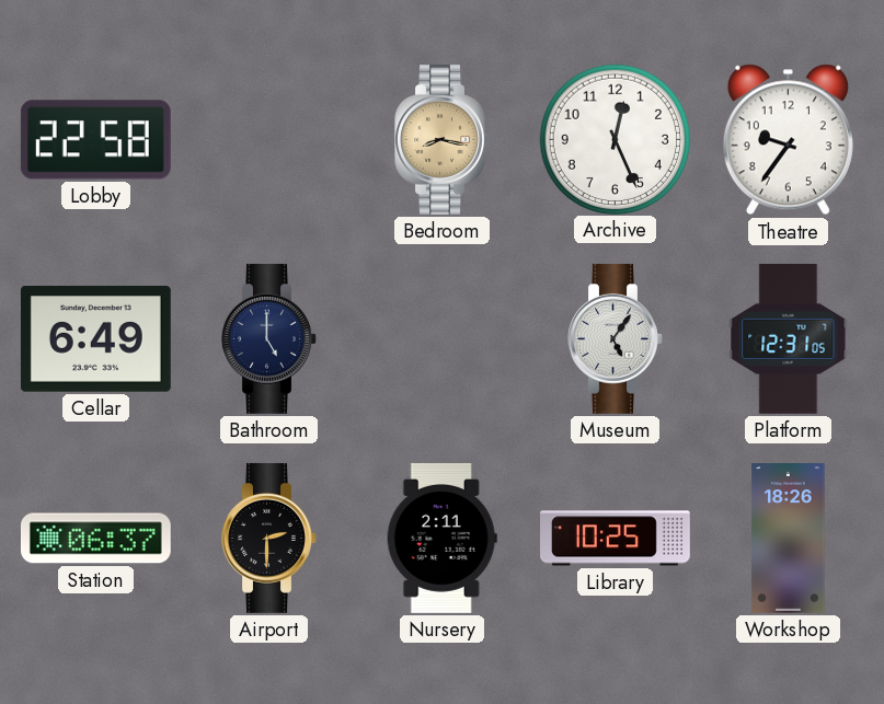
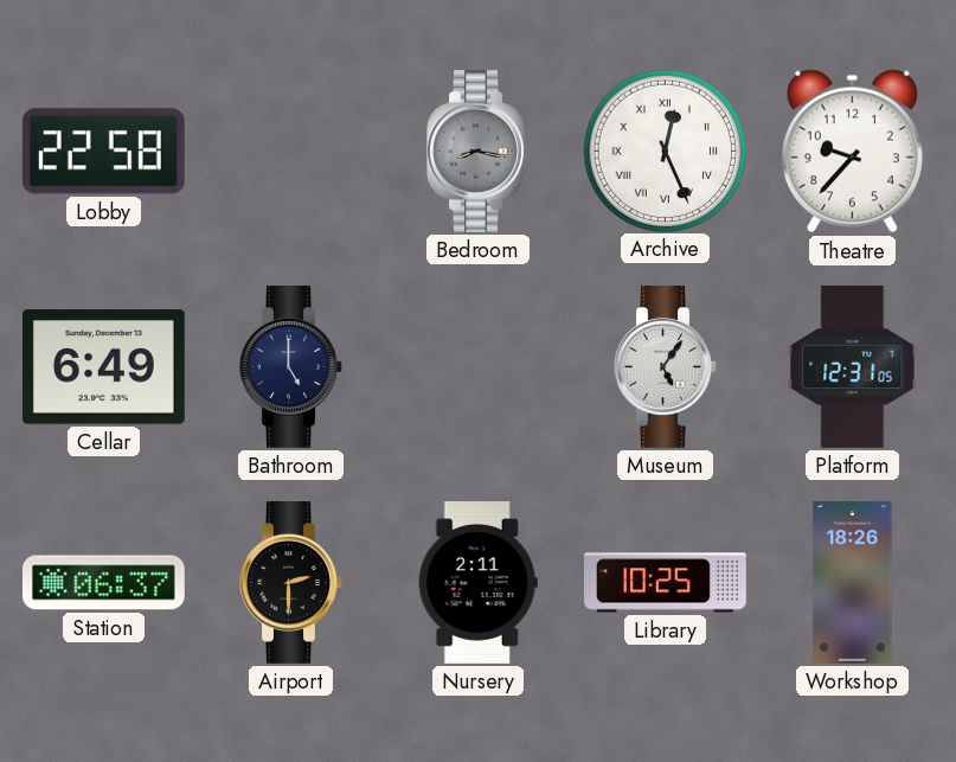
Bedroom dial: champagne -> grey
Archive numerals: Arabic -> Roman
Theatre: 9:36 -> 9:37
